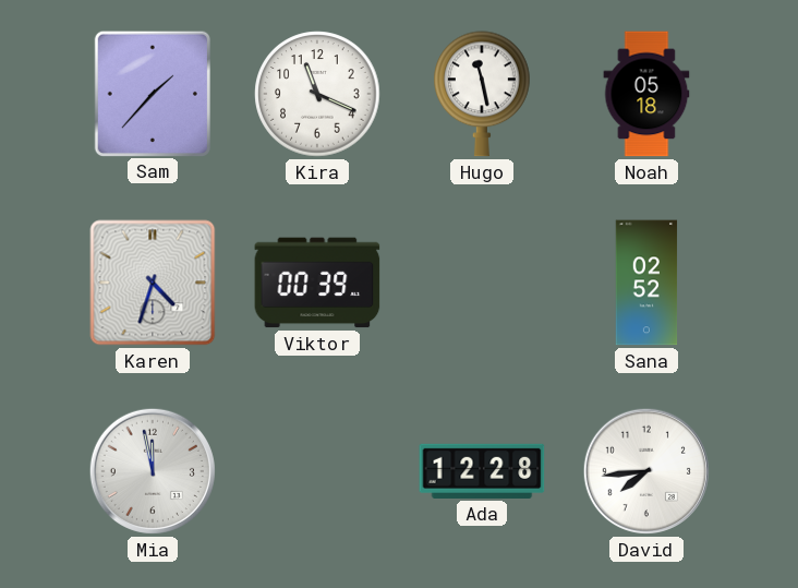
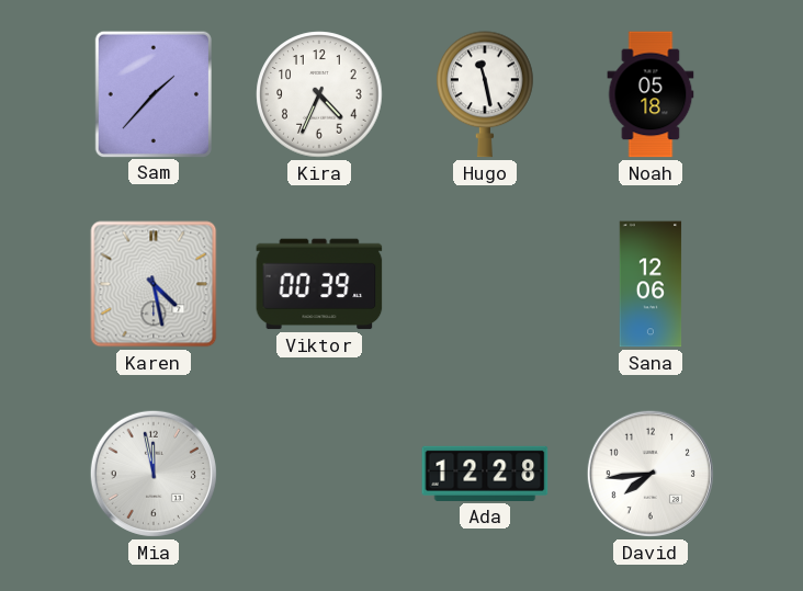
Kira: 11:19 -> 4:34
Karen: 4:33 -> 4:28
Sana: 02:52 -> 12:06
